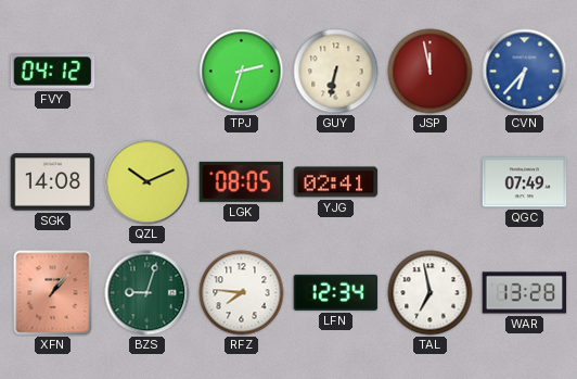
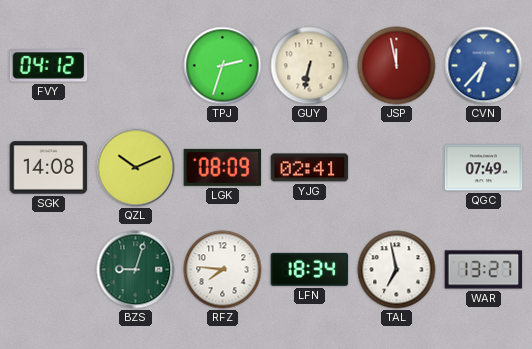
LGK: 08:05 -> 08:09
XFN: 1:07 -> none
LFN: 12:34 -> 18:34
WAR: 13:28 -> 13:27
